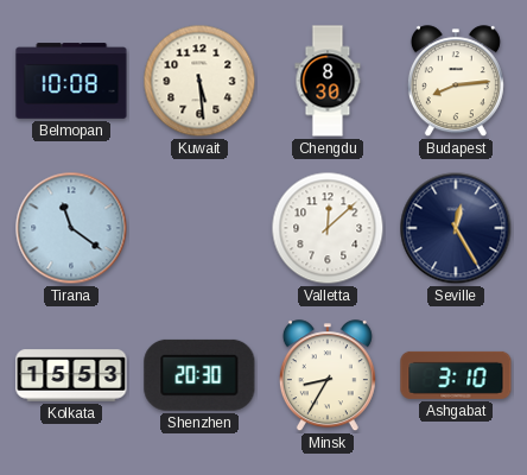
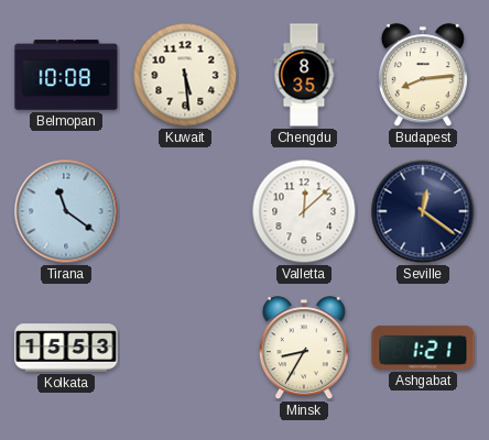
Chengdu: 8:30 -> 8:35
Seville: 12:25 -> 12:21
Shenzhen: 20:30 -> none
Ashgabat: 3:10 -> 1:21
